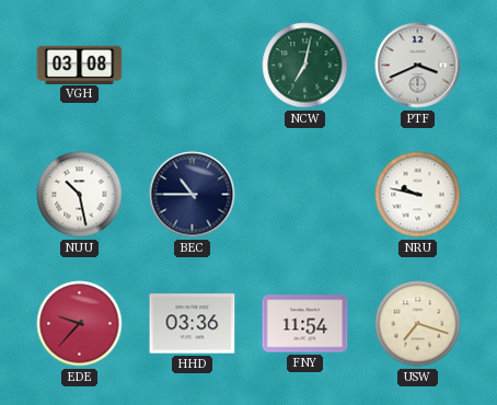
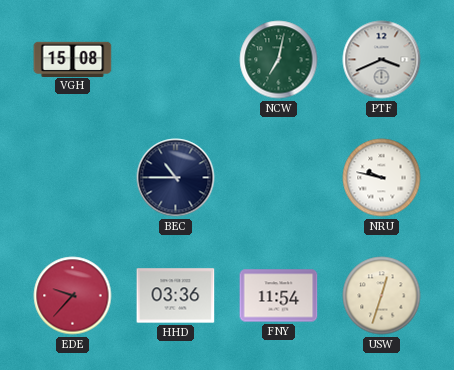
VGH: 03:08 -> 15:08
NUU: 10:28 -> none
USW: 7:18 -> 12:33
